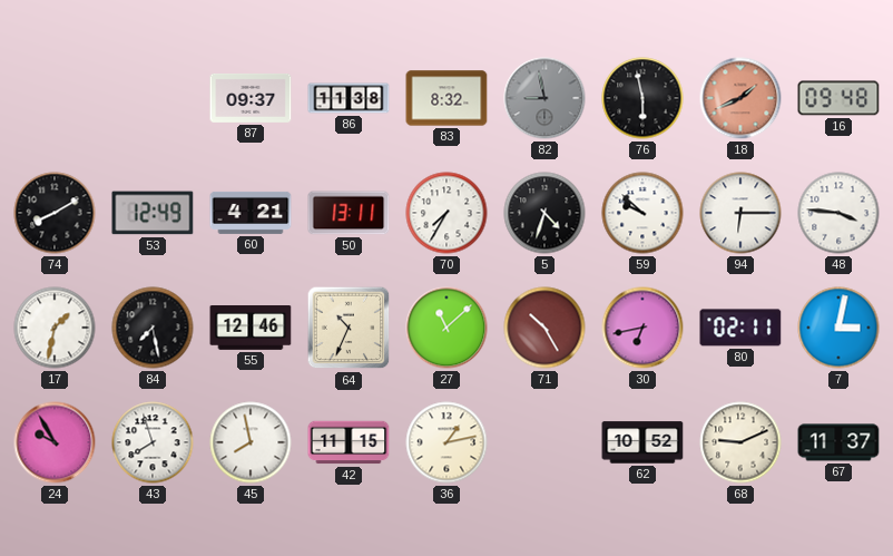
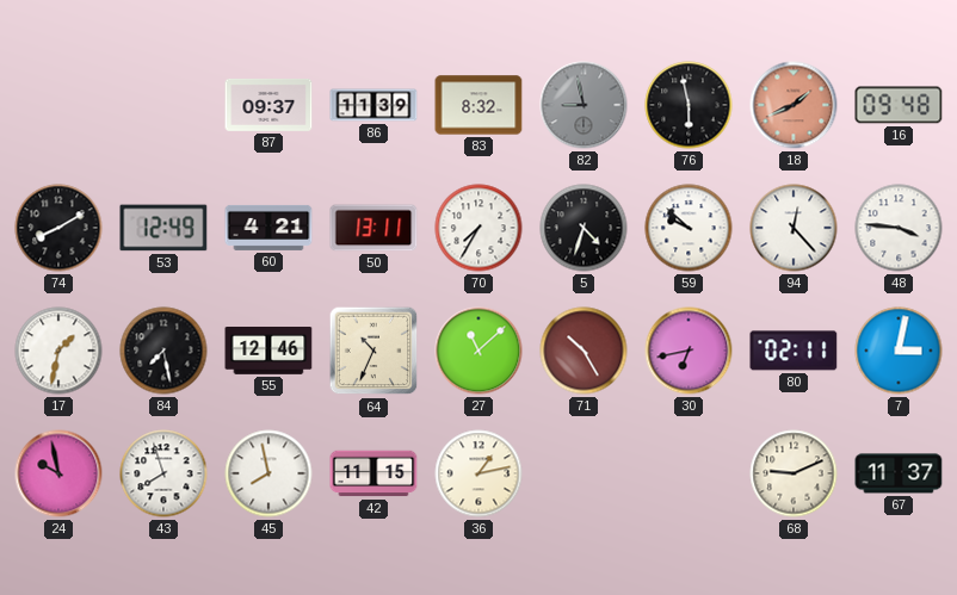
86: 11:38 -> 11:39
94: 6:15 -> 12:23
24: 9:55 -> 9:58
62: 10:52 -> none
